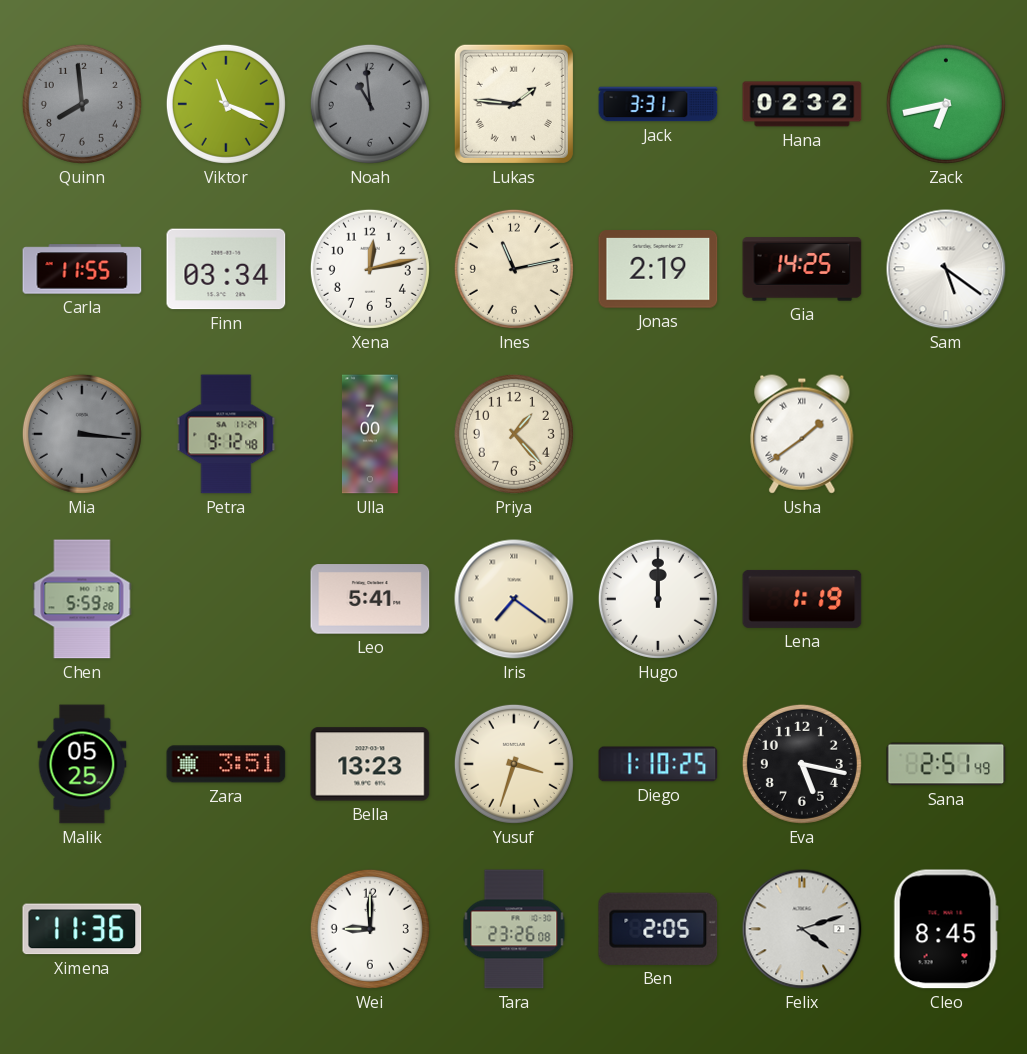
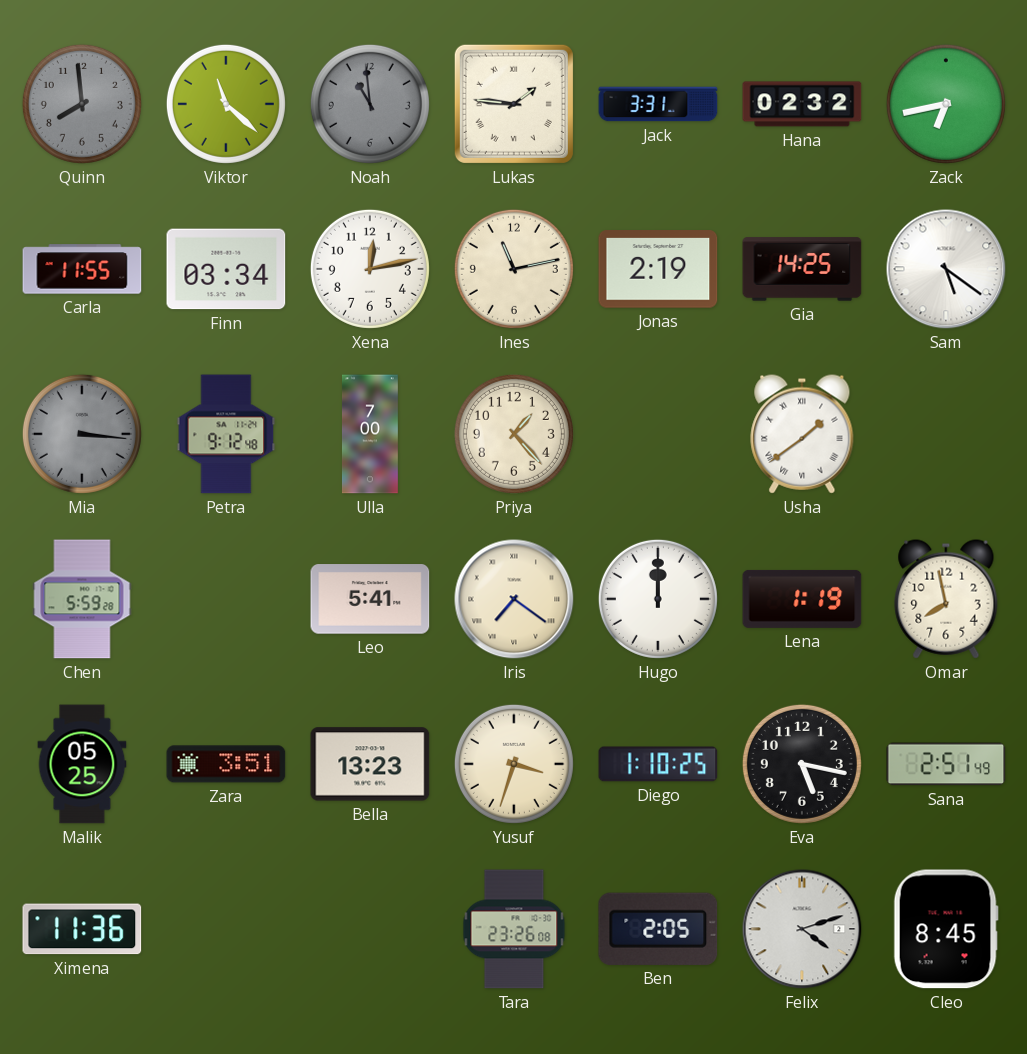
Viktor: 11:19 -> 11:22
Omar: none -> 7:58
Wei: 9:00 -> none
